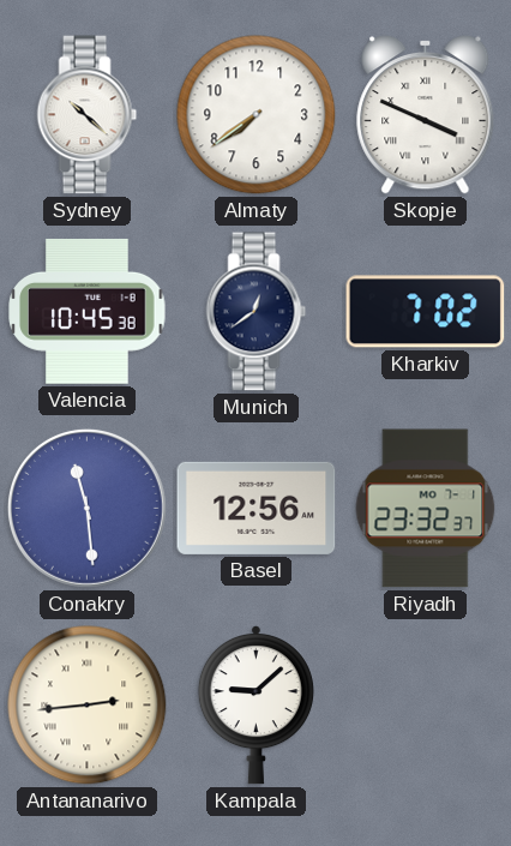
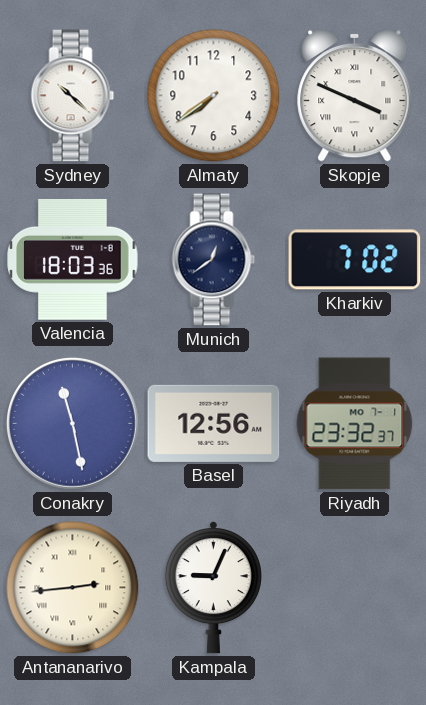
Valencia: 10:45 -> 18:03
Conakry: 11:29 -> 11:28
Kampala: 9:08 -> 9:04
